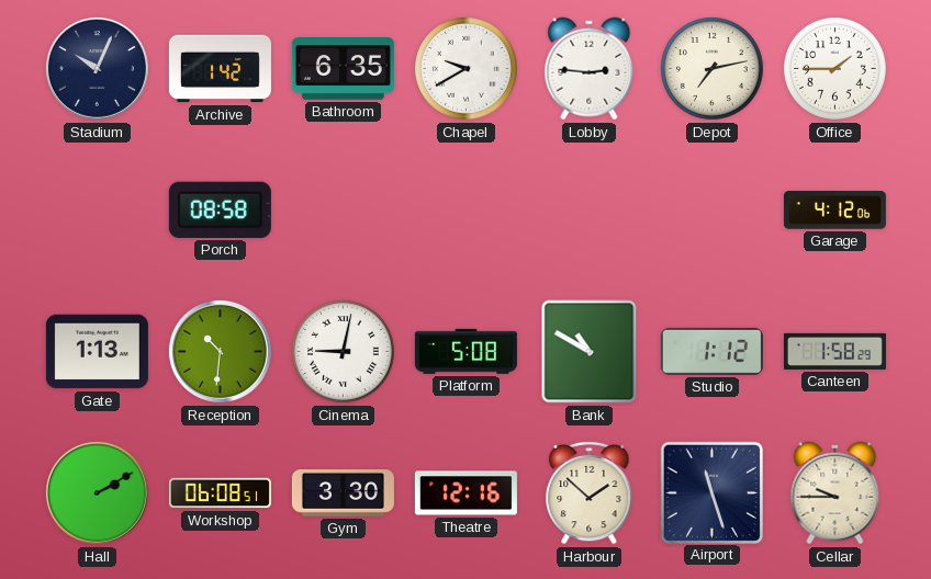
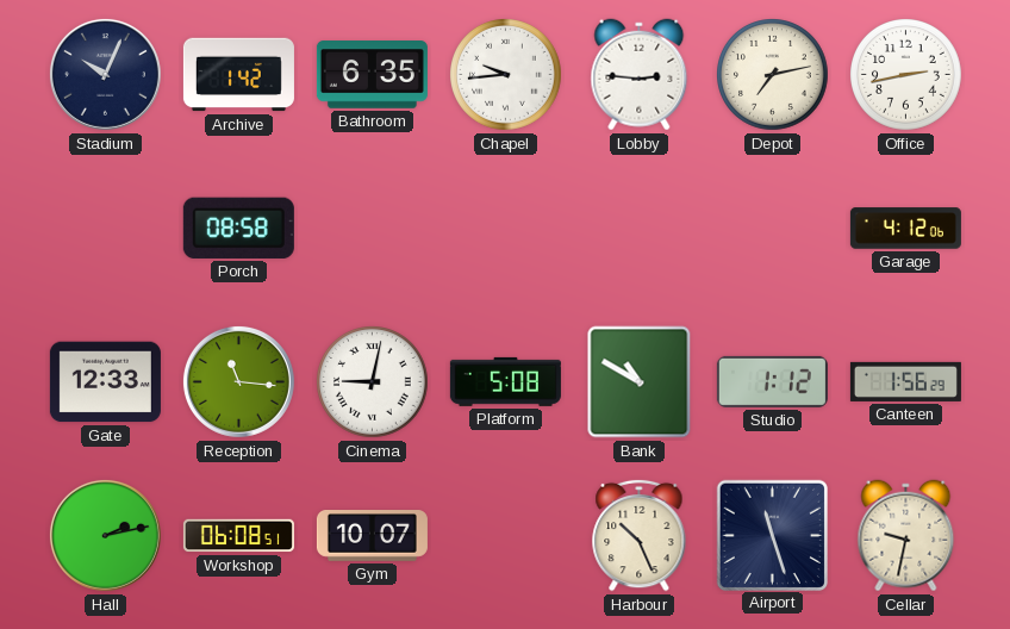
Chapel: 9:40 -> 9:44
Office: 1:45 -> 2:43
Gate: 1:13 -> 12:33
Reception: 10:31 -> 11:16
Canteen: 1:58 -> 1:56
Hall: 2:10 -> 2:13
Gym: 3:30 -> 10:07
Theatre: 12:16 -> none
Harbour: 1:52 -> 10:26
Cellar: 9:45 -> 9:32
